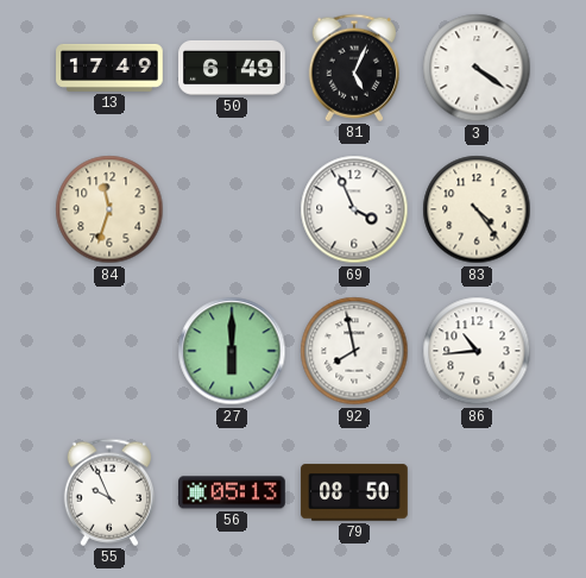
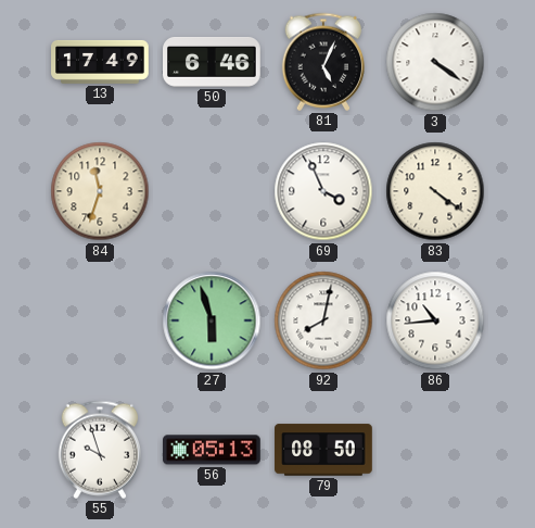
50: 6:49 -> 6:46
83: 4:24 -> 4:21
27: 6:00 -> 5:57
92: 7:58 -> 8:02
55: 9:56 -> 9:57
